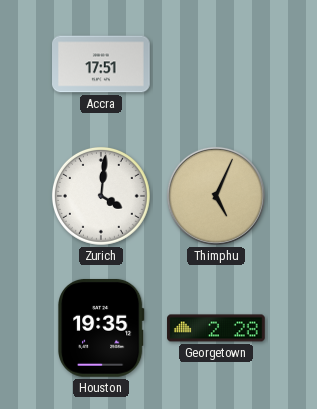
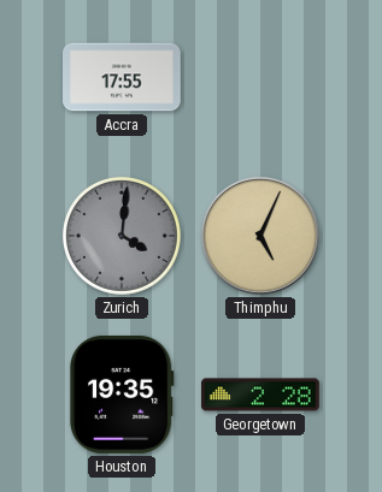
Accra: 17:51 -> 17:55
Zurich dial: white -> grey
